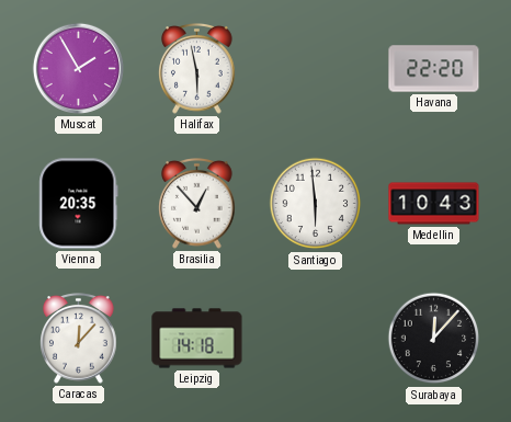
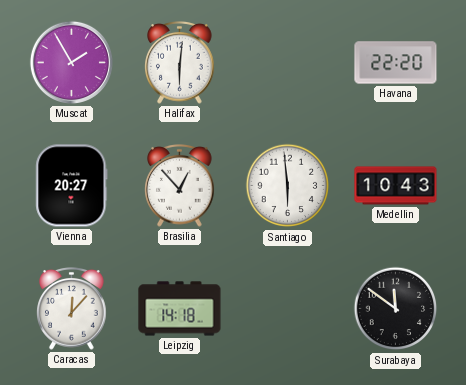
Halifax: 5:58 -> 6:01
Vienna: 20:35 -> 20:27
Surabaya: 12:07 -> 11:51
